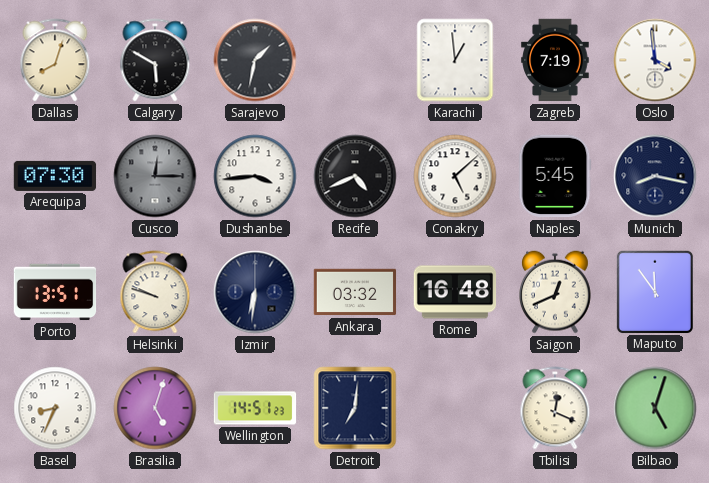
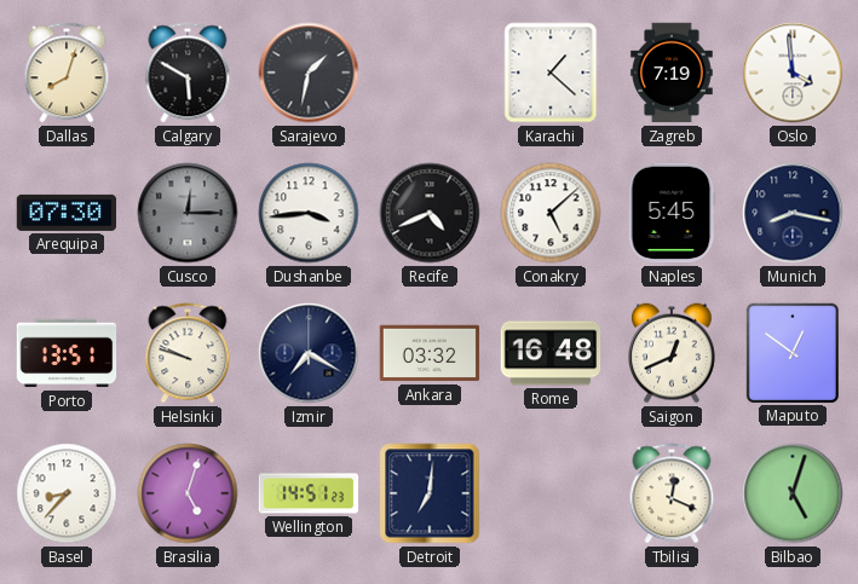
Karachi: 12:59 -> 1:22
Izmir: 6:31 -> 7:20
Maputo: 11:54 -> 12:51
Basel: 8:34 -> 8:37
